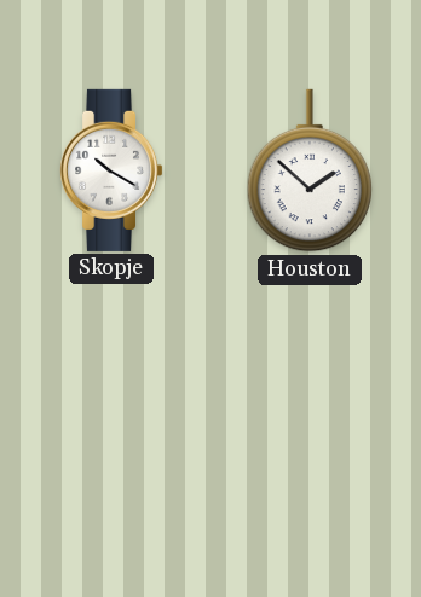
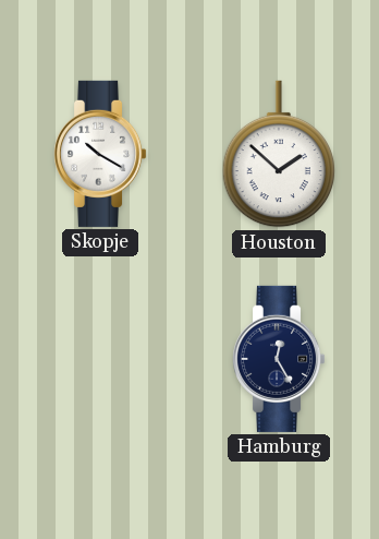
Hamburg: none -> 12:25
